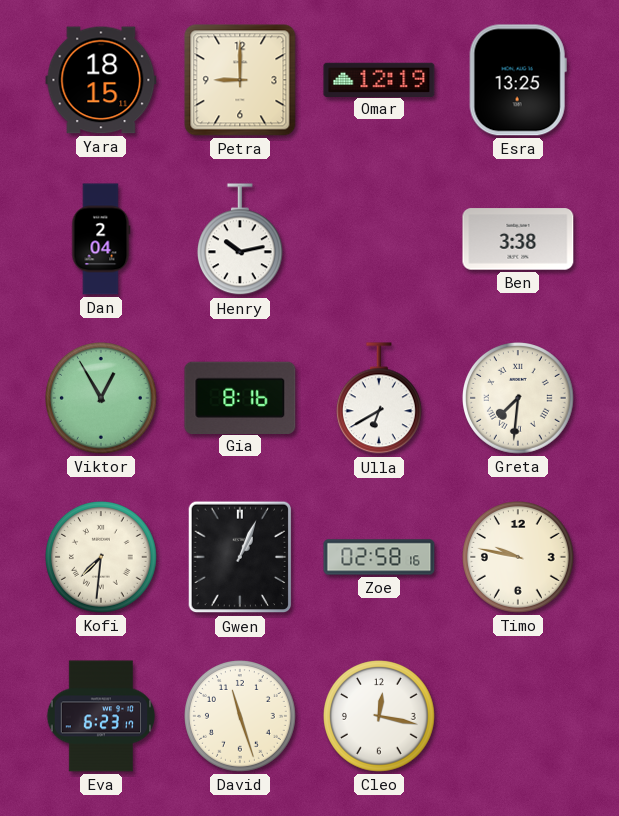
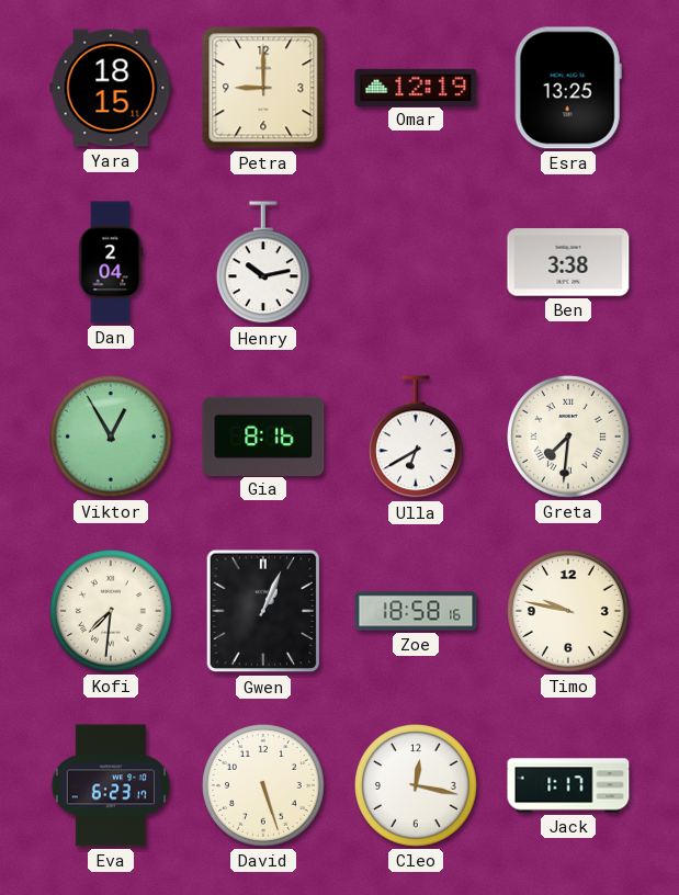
Zoe: 02:58 -> 18:58
David: 11:27 -> 5:27
Jack: none -> 1:17
